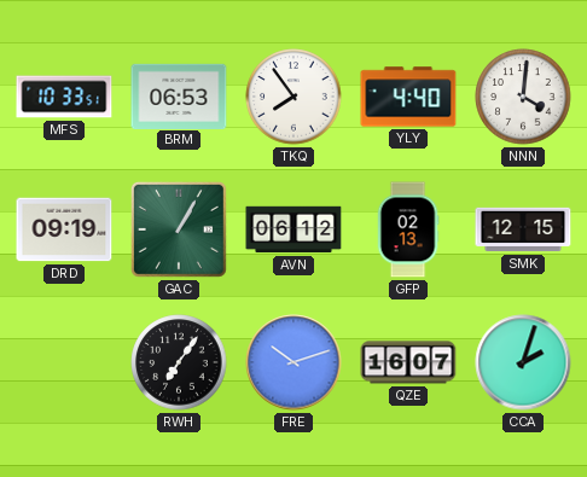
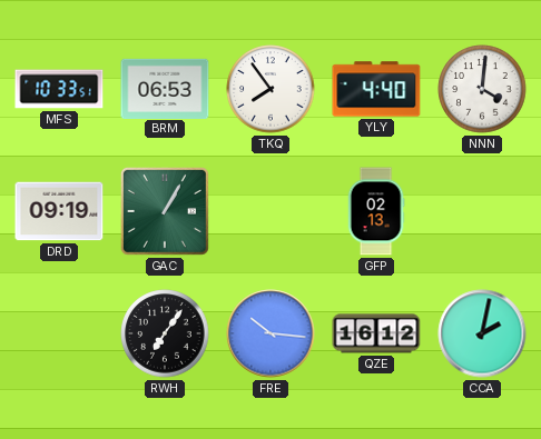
AVN: 06:12 -> none
SMK: 12:15 -> none
FRE: 10:12 -> 10:16
QZE: 16:07 -> 16:12
CCA: 2:03 -> 2:02
